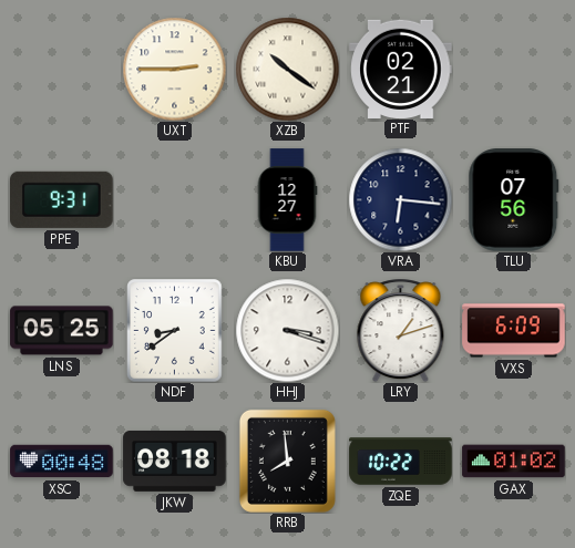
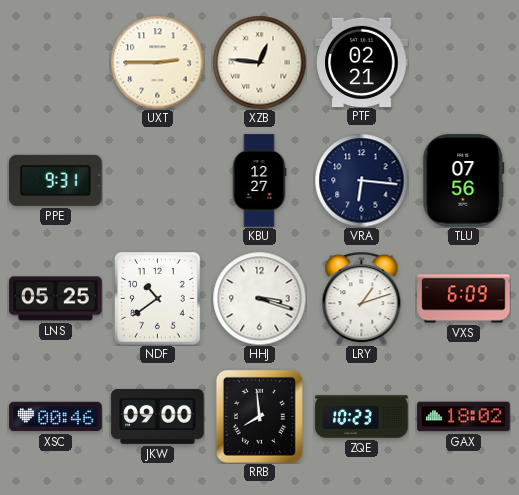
XZB: 10:21 -> 12:46
NDF: 8:39 -> 10:39
XSC: 00:48 -> 00:46
JKW: 08:18 -> 09:00
ZQE: 10:22 -> 10:23
GAX: 01:02 -> 18:02
